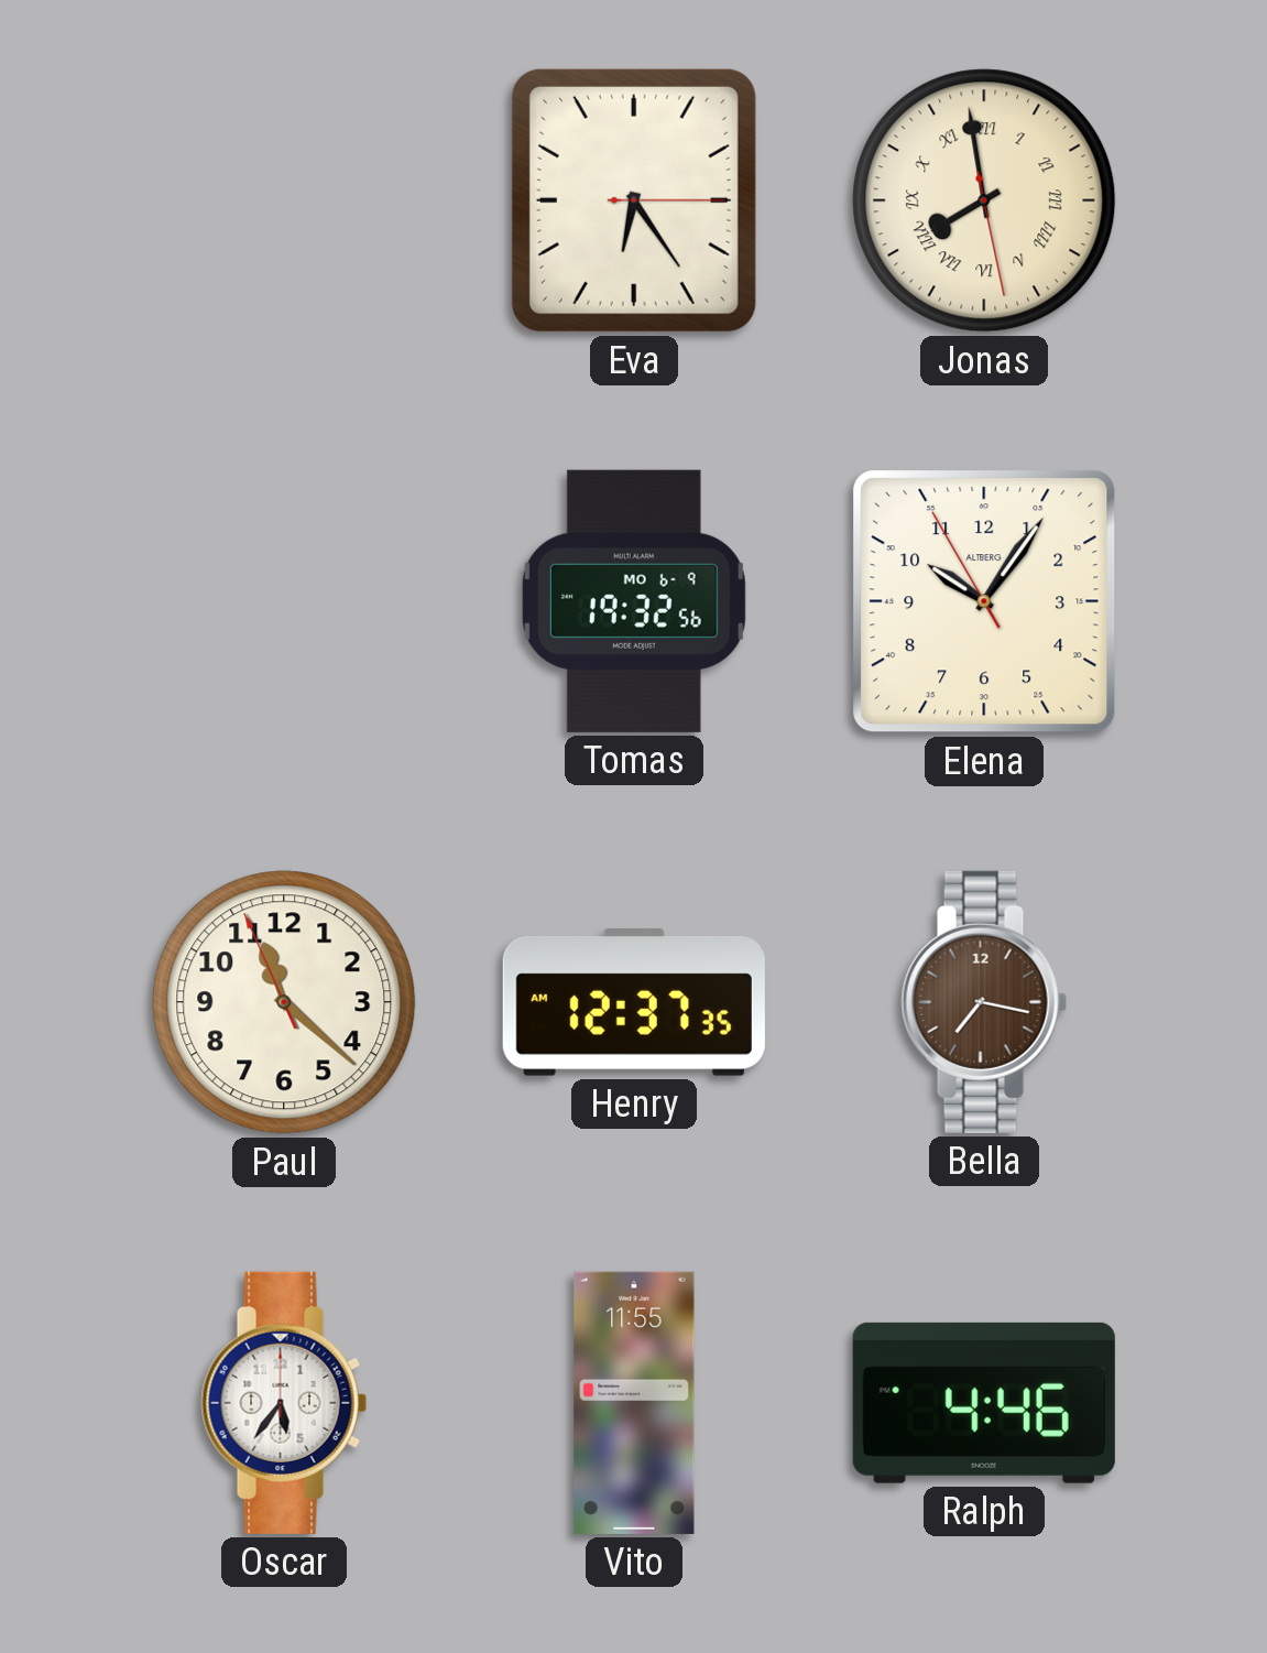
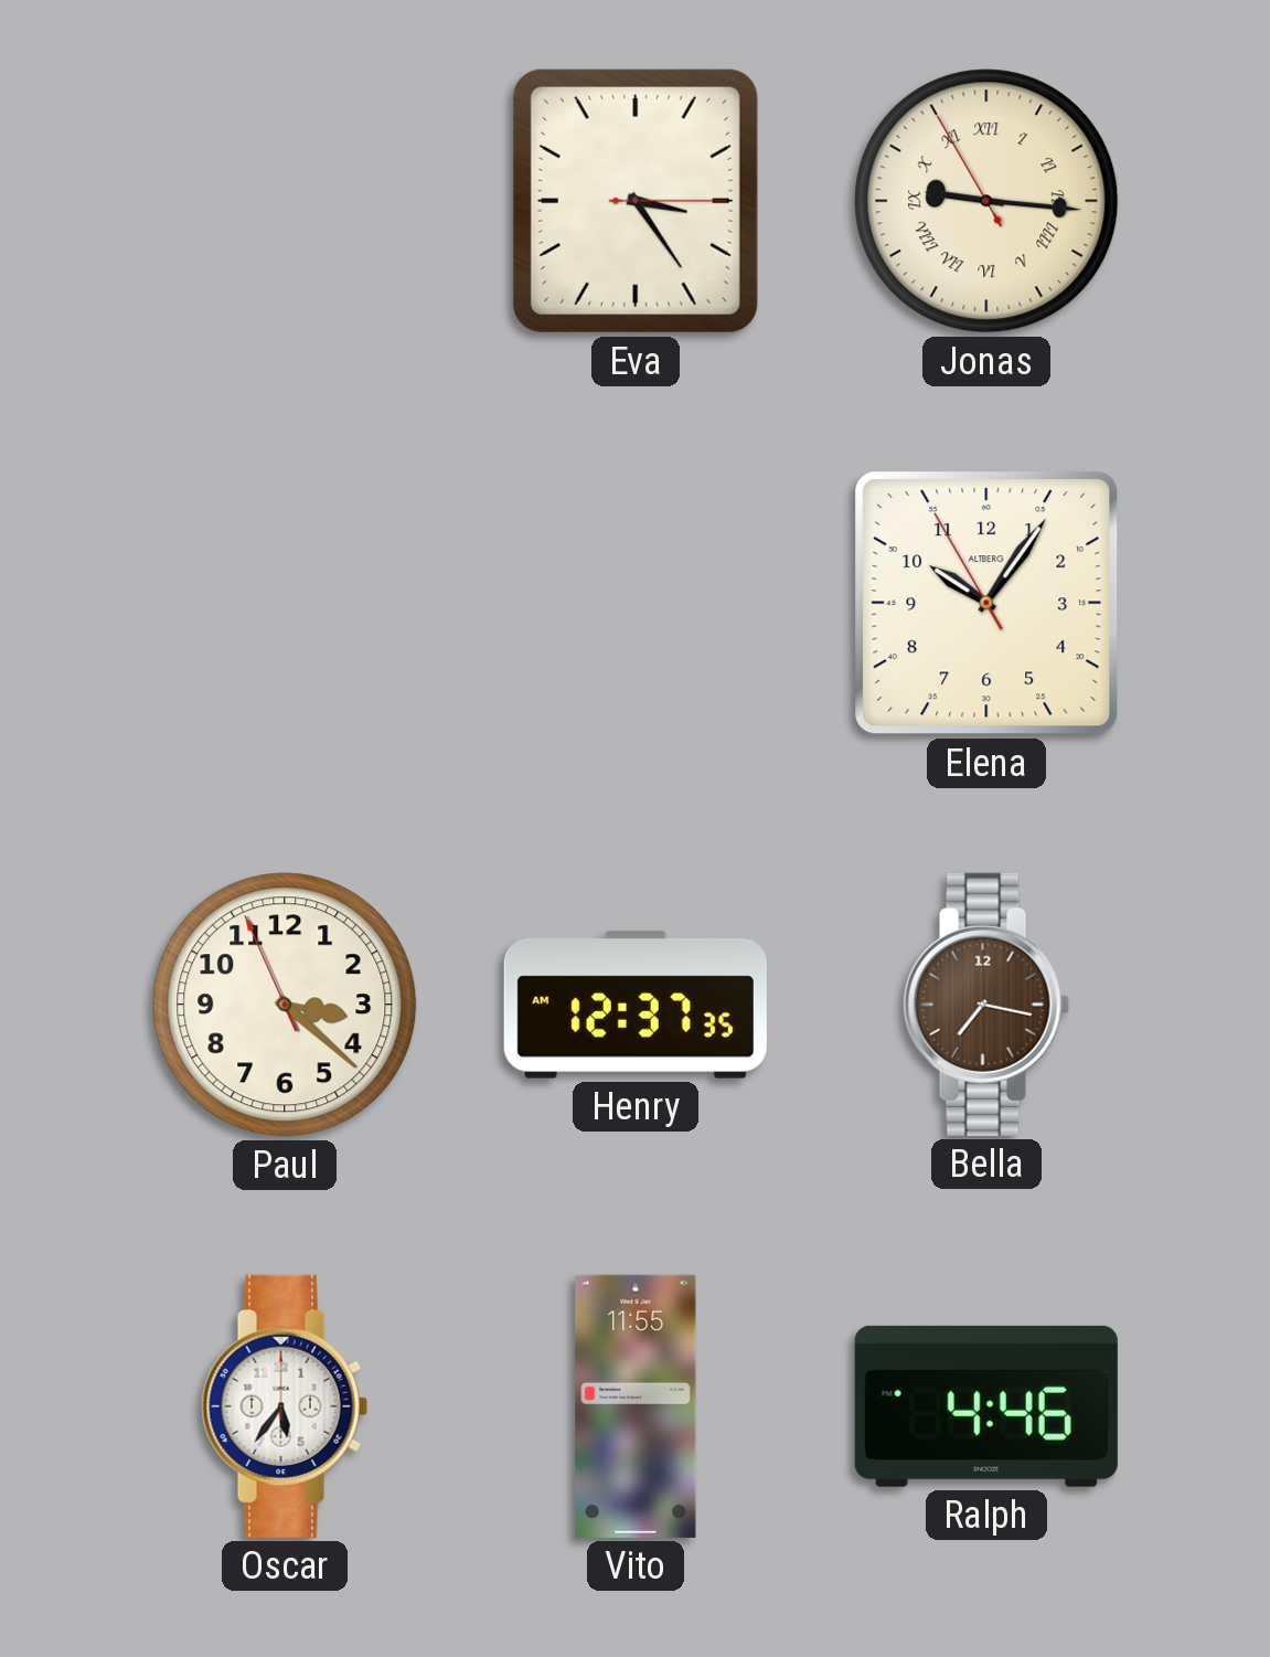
Eva: 6:24 -> 3:24
Jonas: 7:58 -> 9:15
Tomas: 19:32 -> none
Paul: 11:21 -> 3:21
